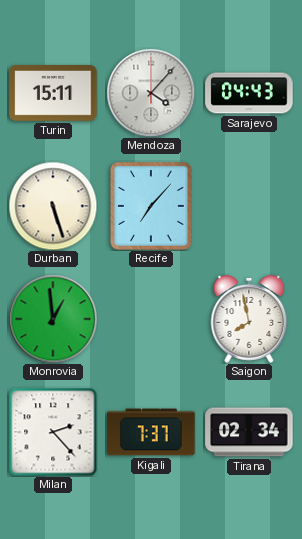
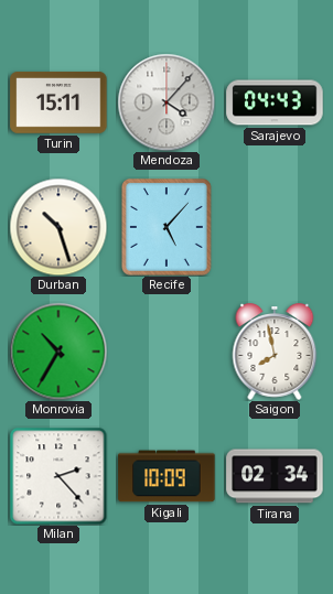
Durban: 5:27 -> 10:27
Recife: 7:07 -> 5:07
Monrovia: 12:59 -> 10:35
Kigali: 7:37 -> 10:09
